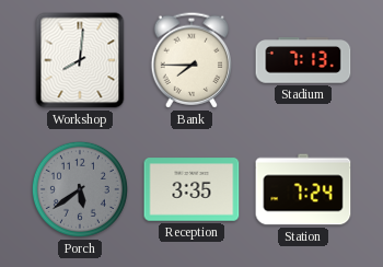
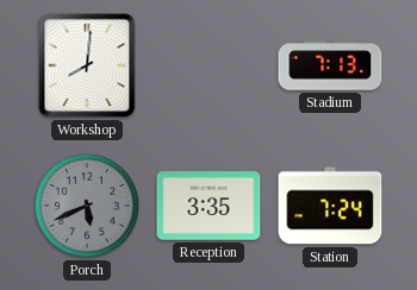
Bank: 7:45 -> none
Porch: 5:39 -> 5:41
